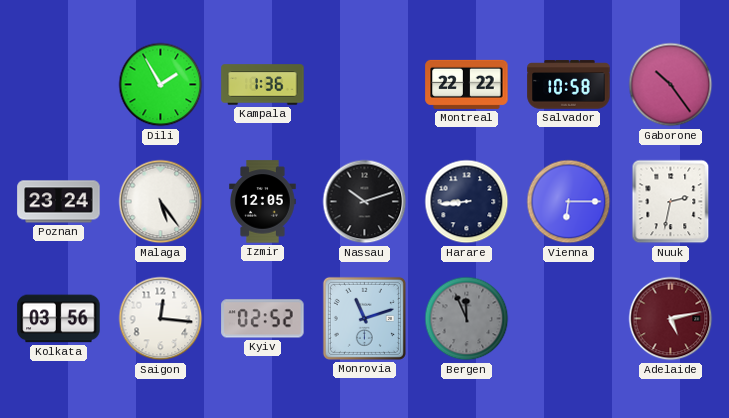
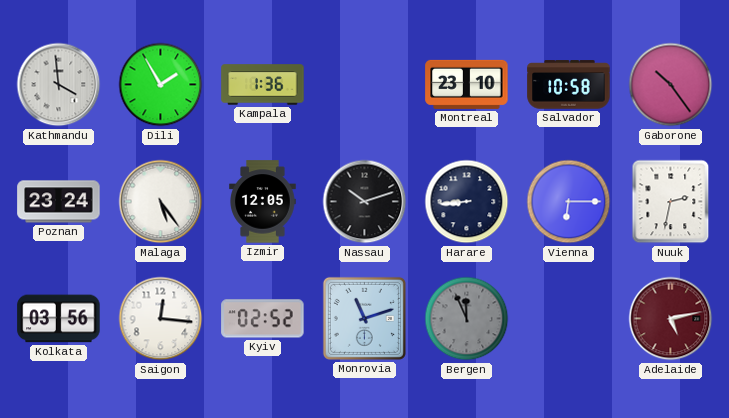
Kathmandu: none -> 3:59
Montreal: 22:22 -> 23:10
